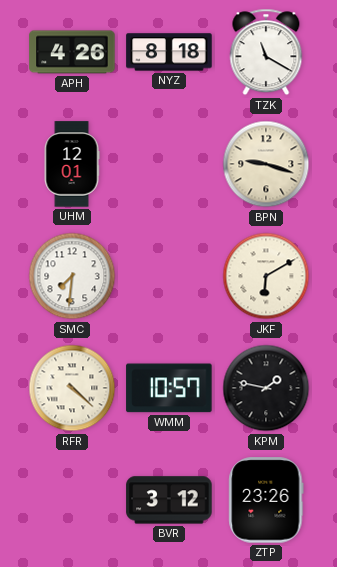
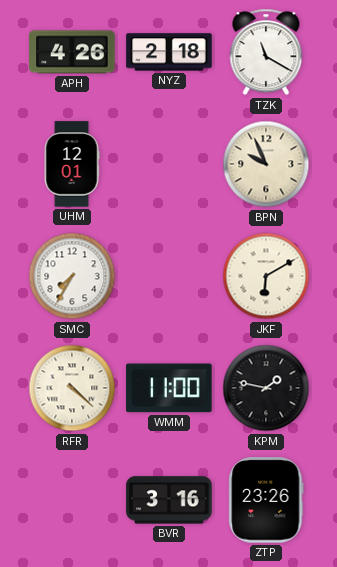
NYZ: 8:18 -> 2:18
BPN: 9:18 -> 9:56
SMC: 7:31 -> 7:35
WMM: 10:57 -> 11:00
BVR: 3:12 -> 3:16
